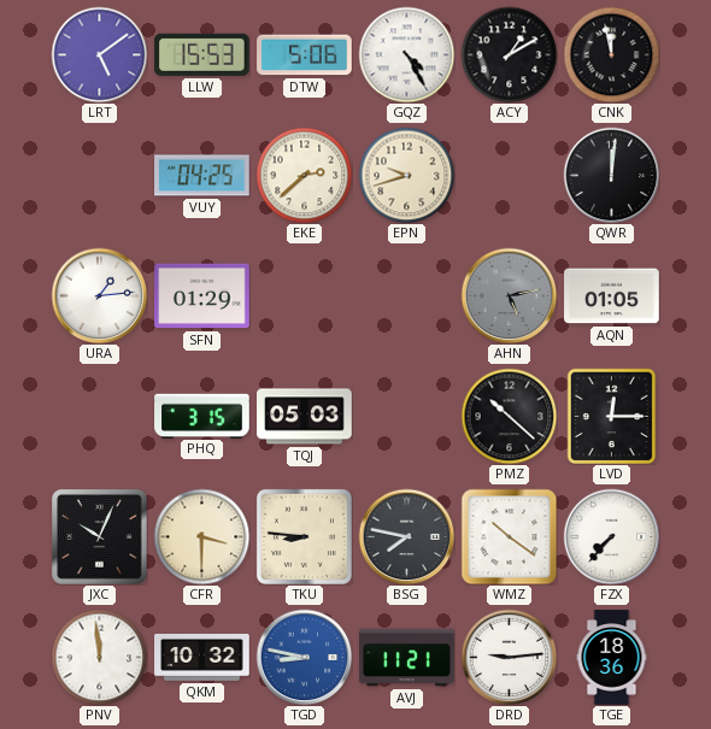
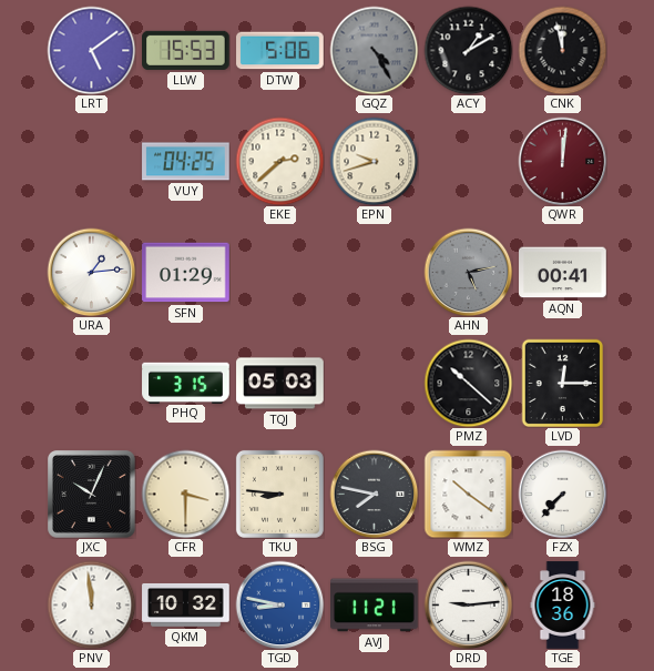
GQZ dial: white -> grey
QWR dial: black -> burgundy
AQN: 01:05 -> 00:41
